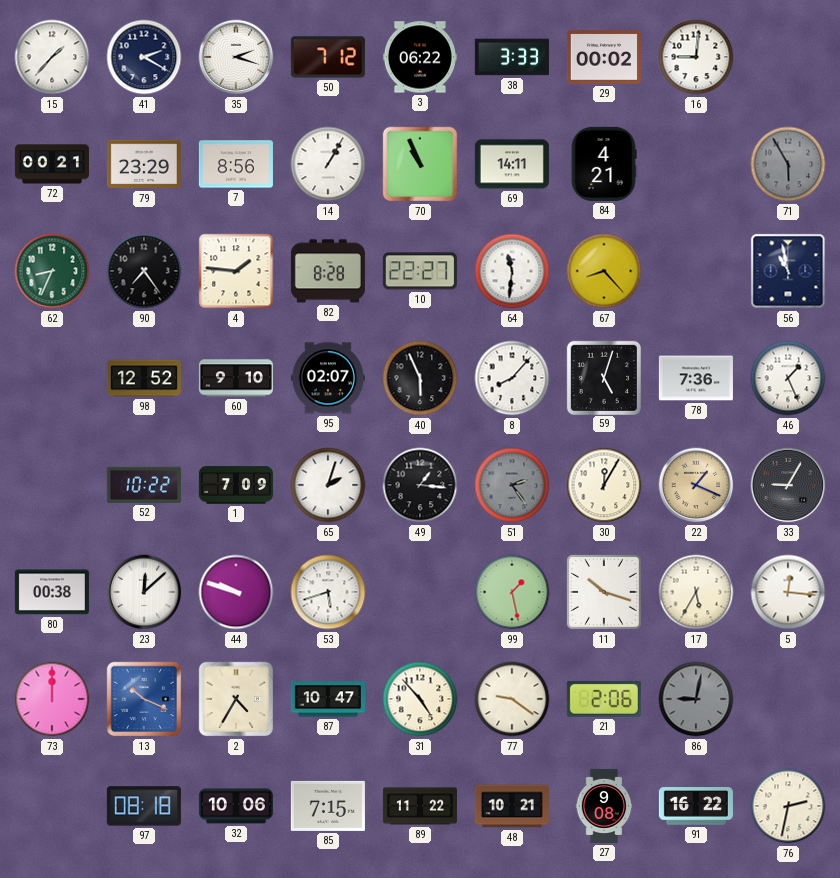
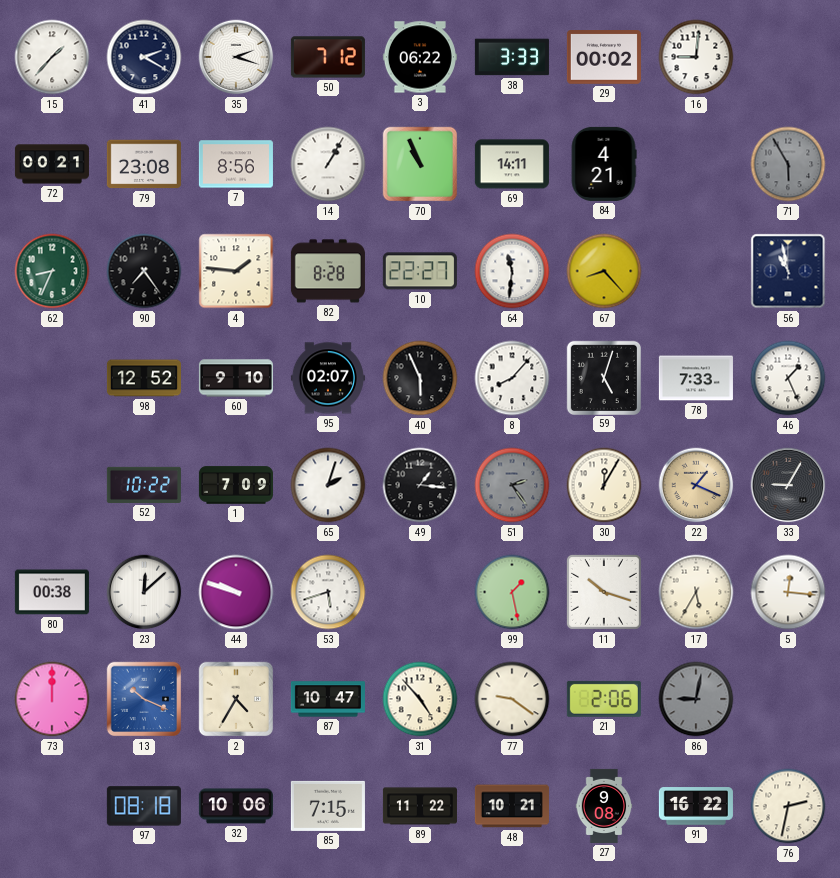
79: 23:29 -> 23:08
78: 7:36 -> 7:33
